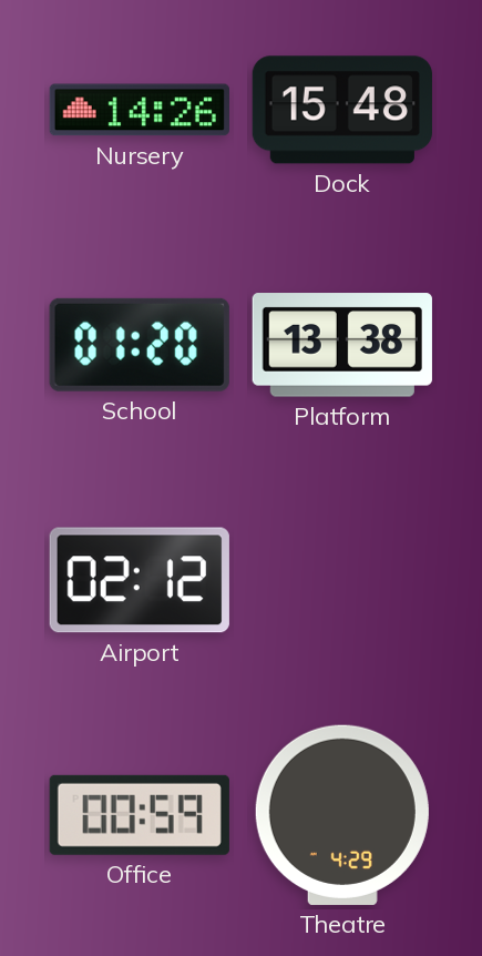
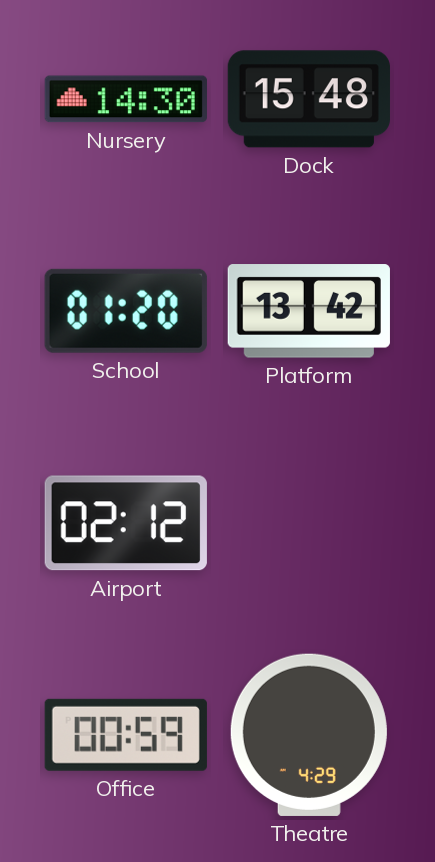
Nursery: 14:26 -> 14:30
Platform: 13:38 -> 13:42
